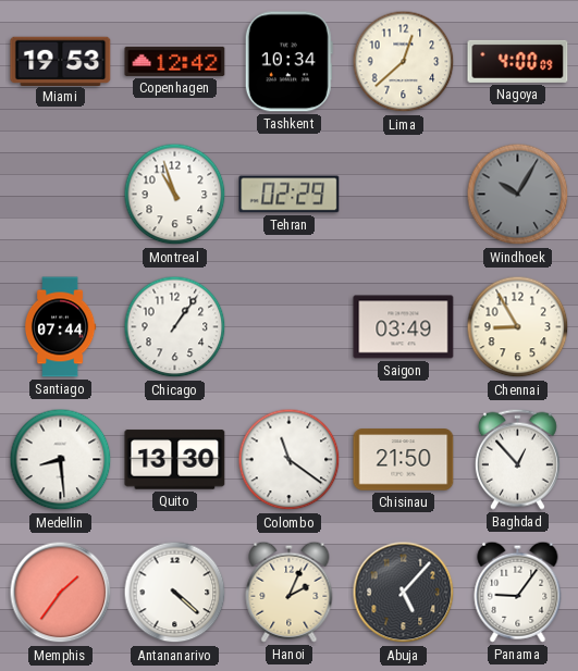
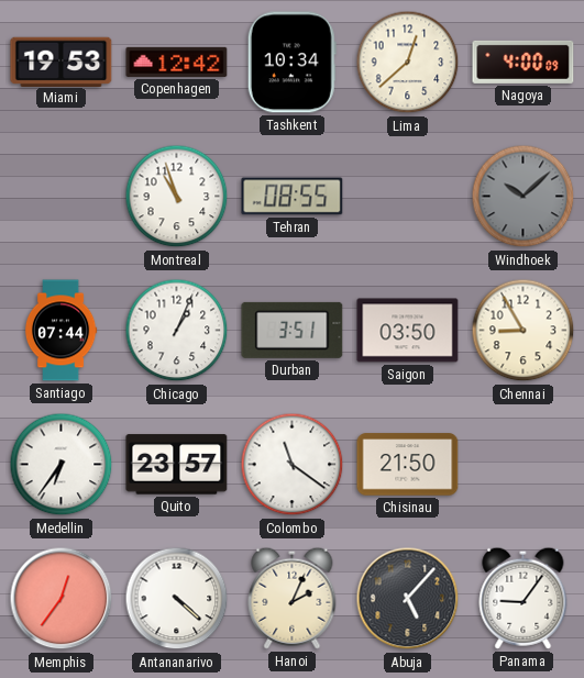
Tehran: 02:29 -> 08:55
Windhoek: 10:05 -> 10:08
Chicago: 1:06 -> 1:04
Durban: none -> 3:51
Saigon: 03:49 -> 03:50
Medellin: 8:29 -> 6:36
Quito: 13:30 -> 23:57
Baghdad: 12:53 -> none
Memphis: 1:36 -> 12:36
